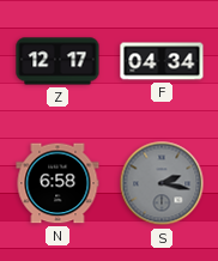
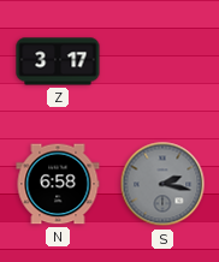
Z: 12:17 -> 3:17
F: 04:34 -> none
